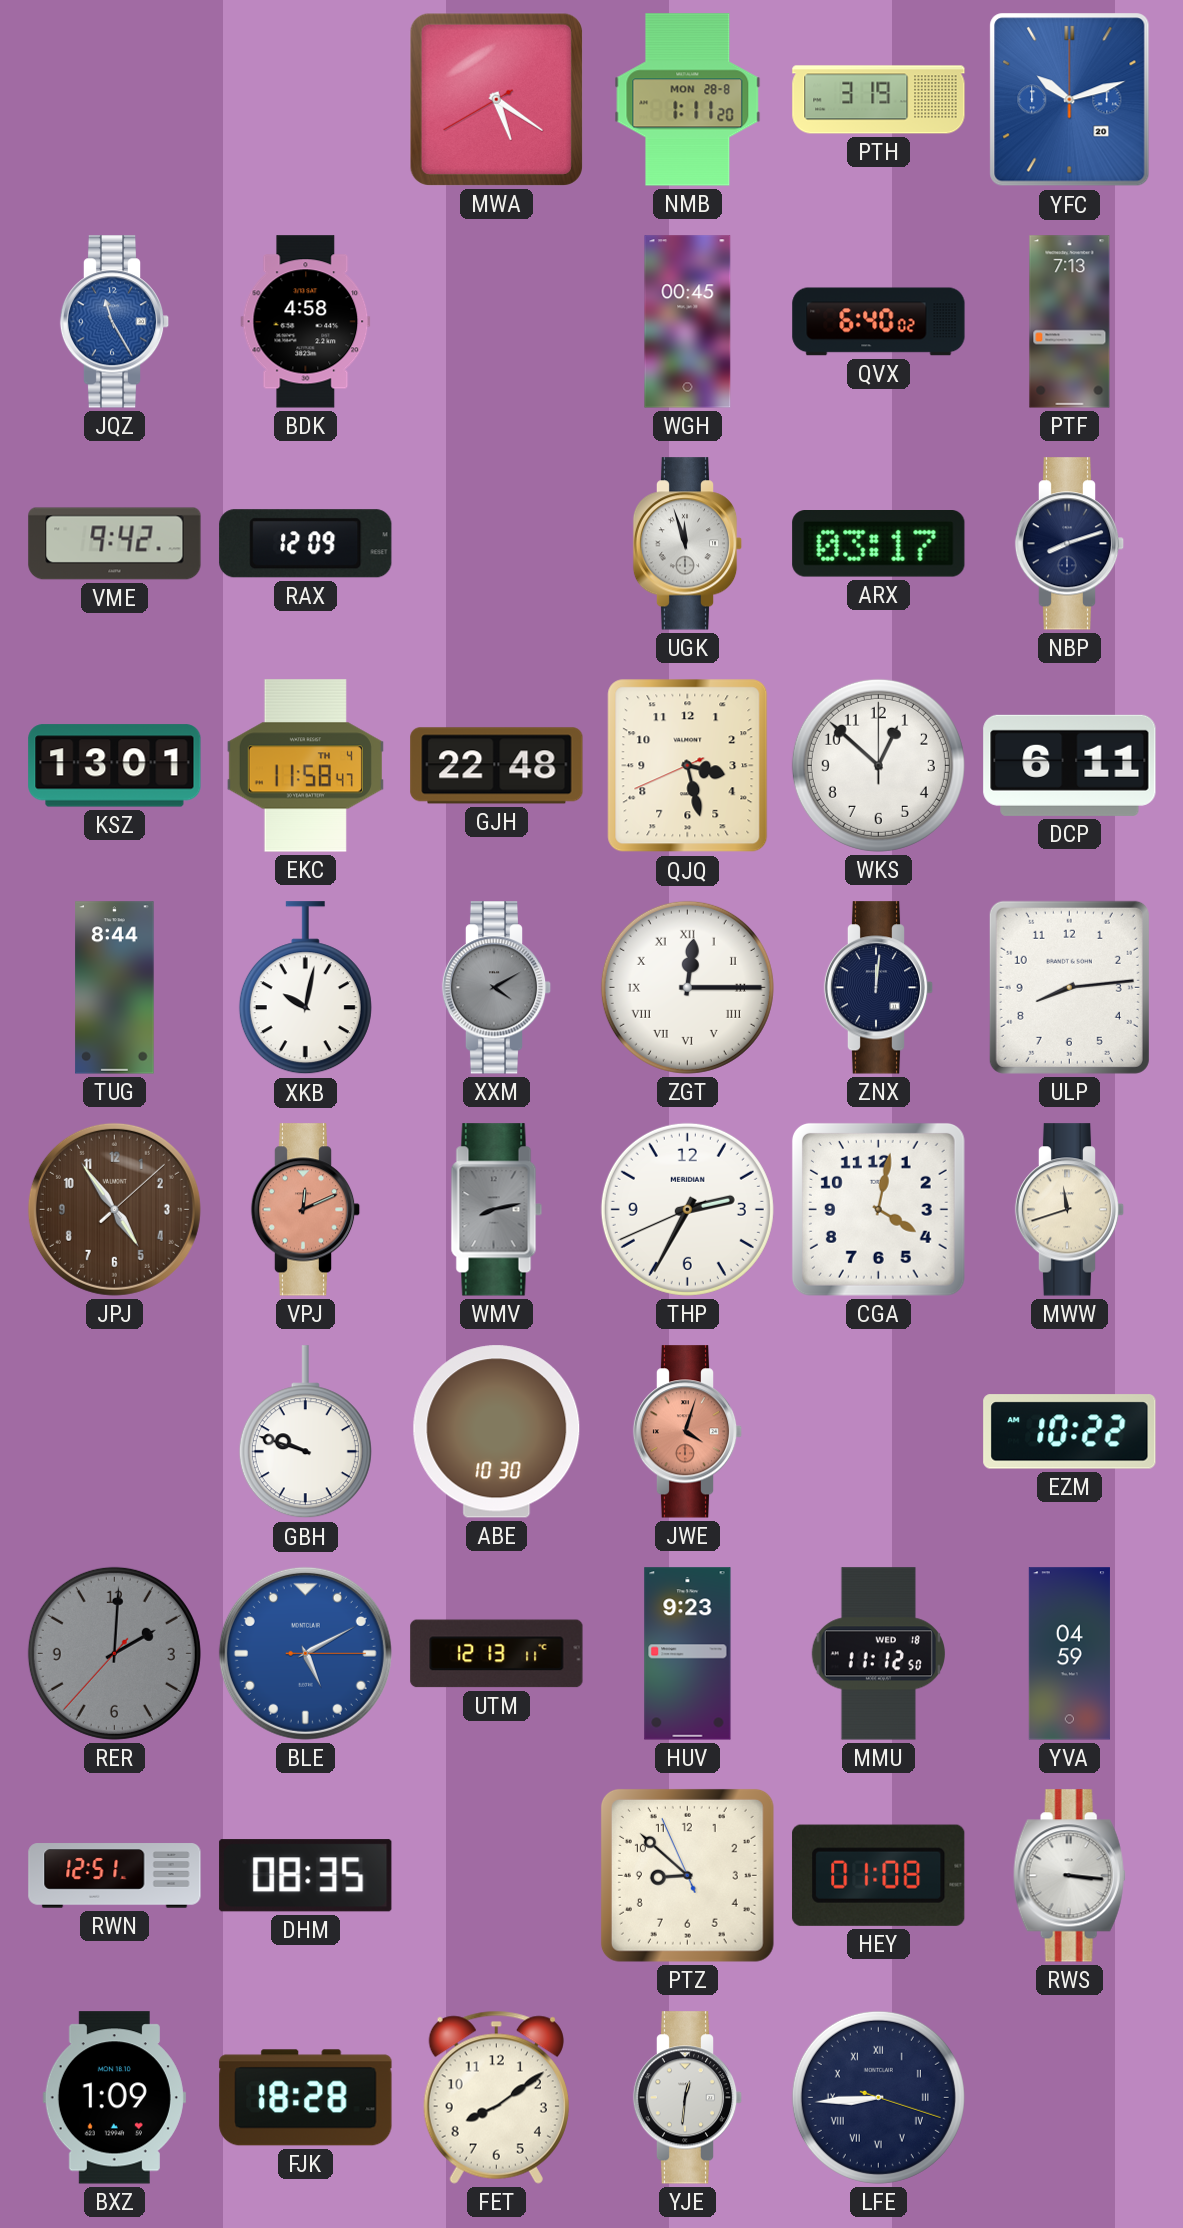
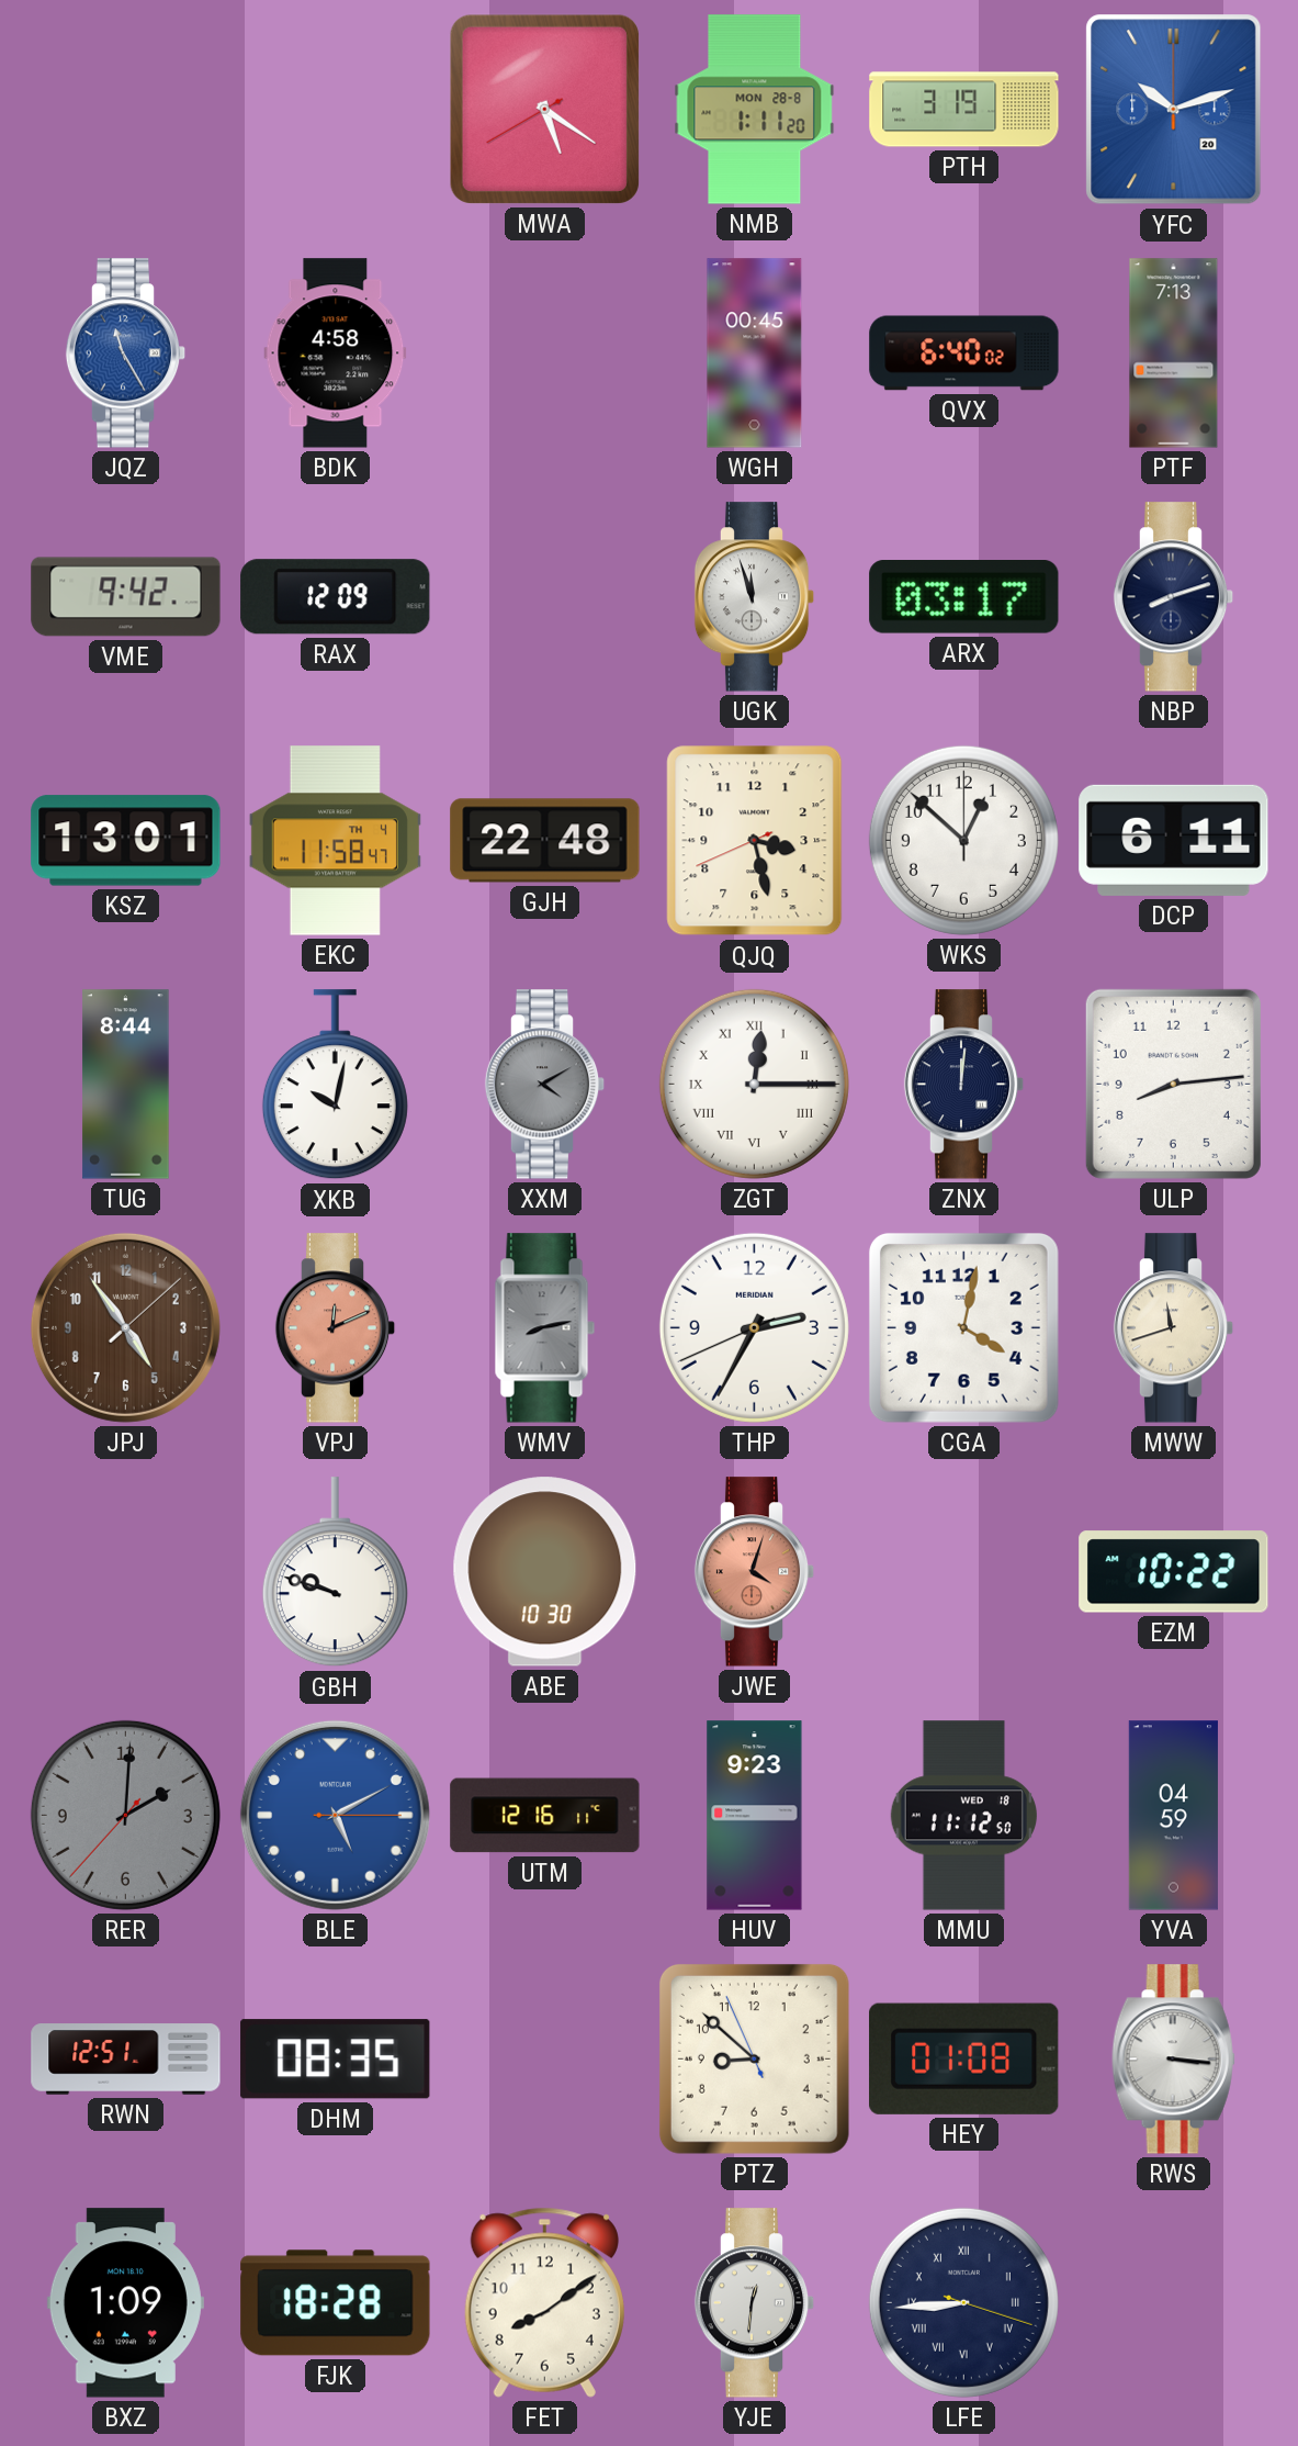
UTM: 12:13 -> 12:16
